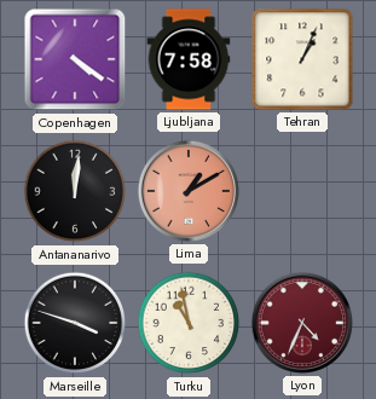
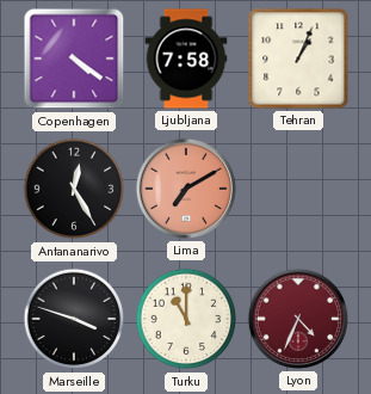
Antananarivo: 12:01 -> 12:25
Lima: 1:10 -> 7:10
Turku: 10:58 -> 11:00
